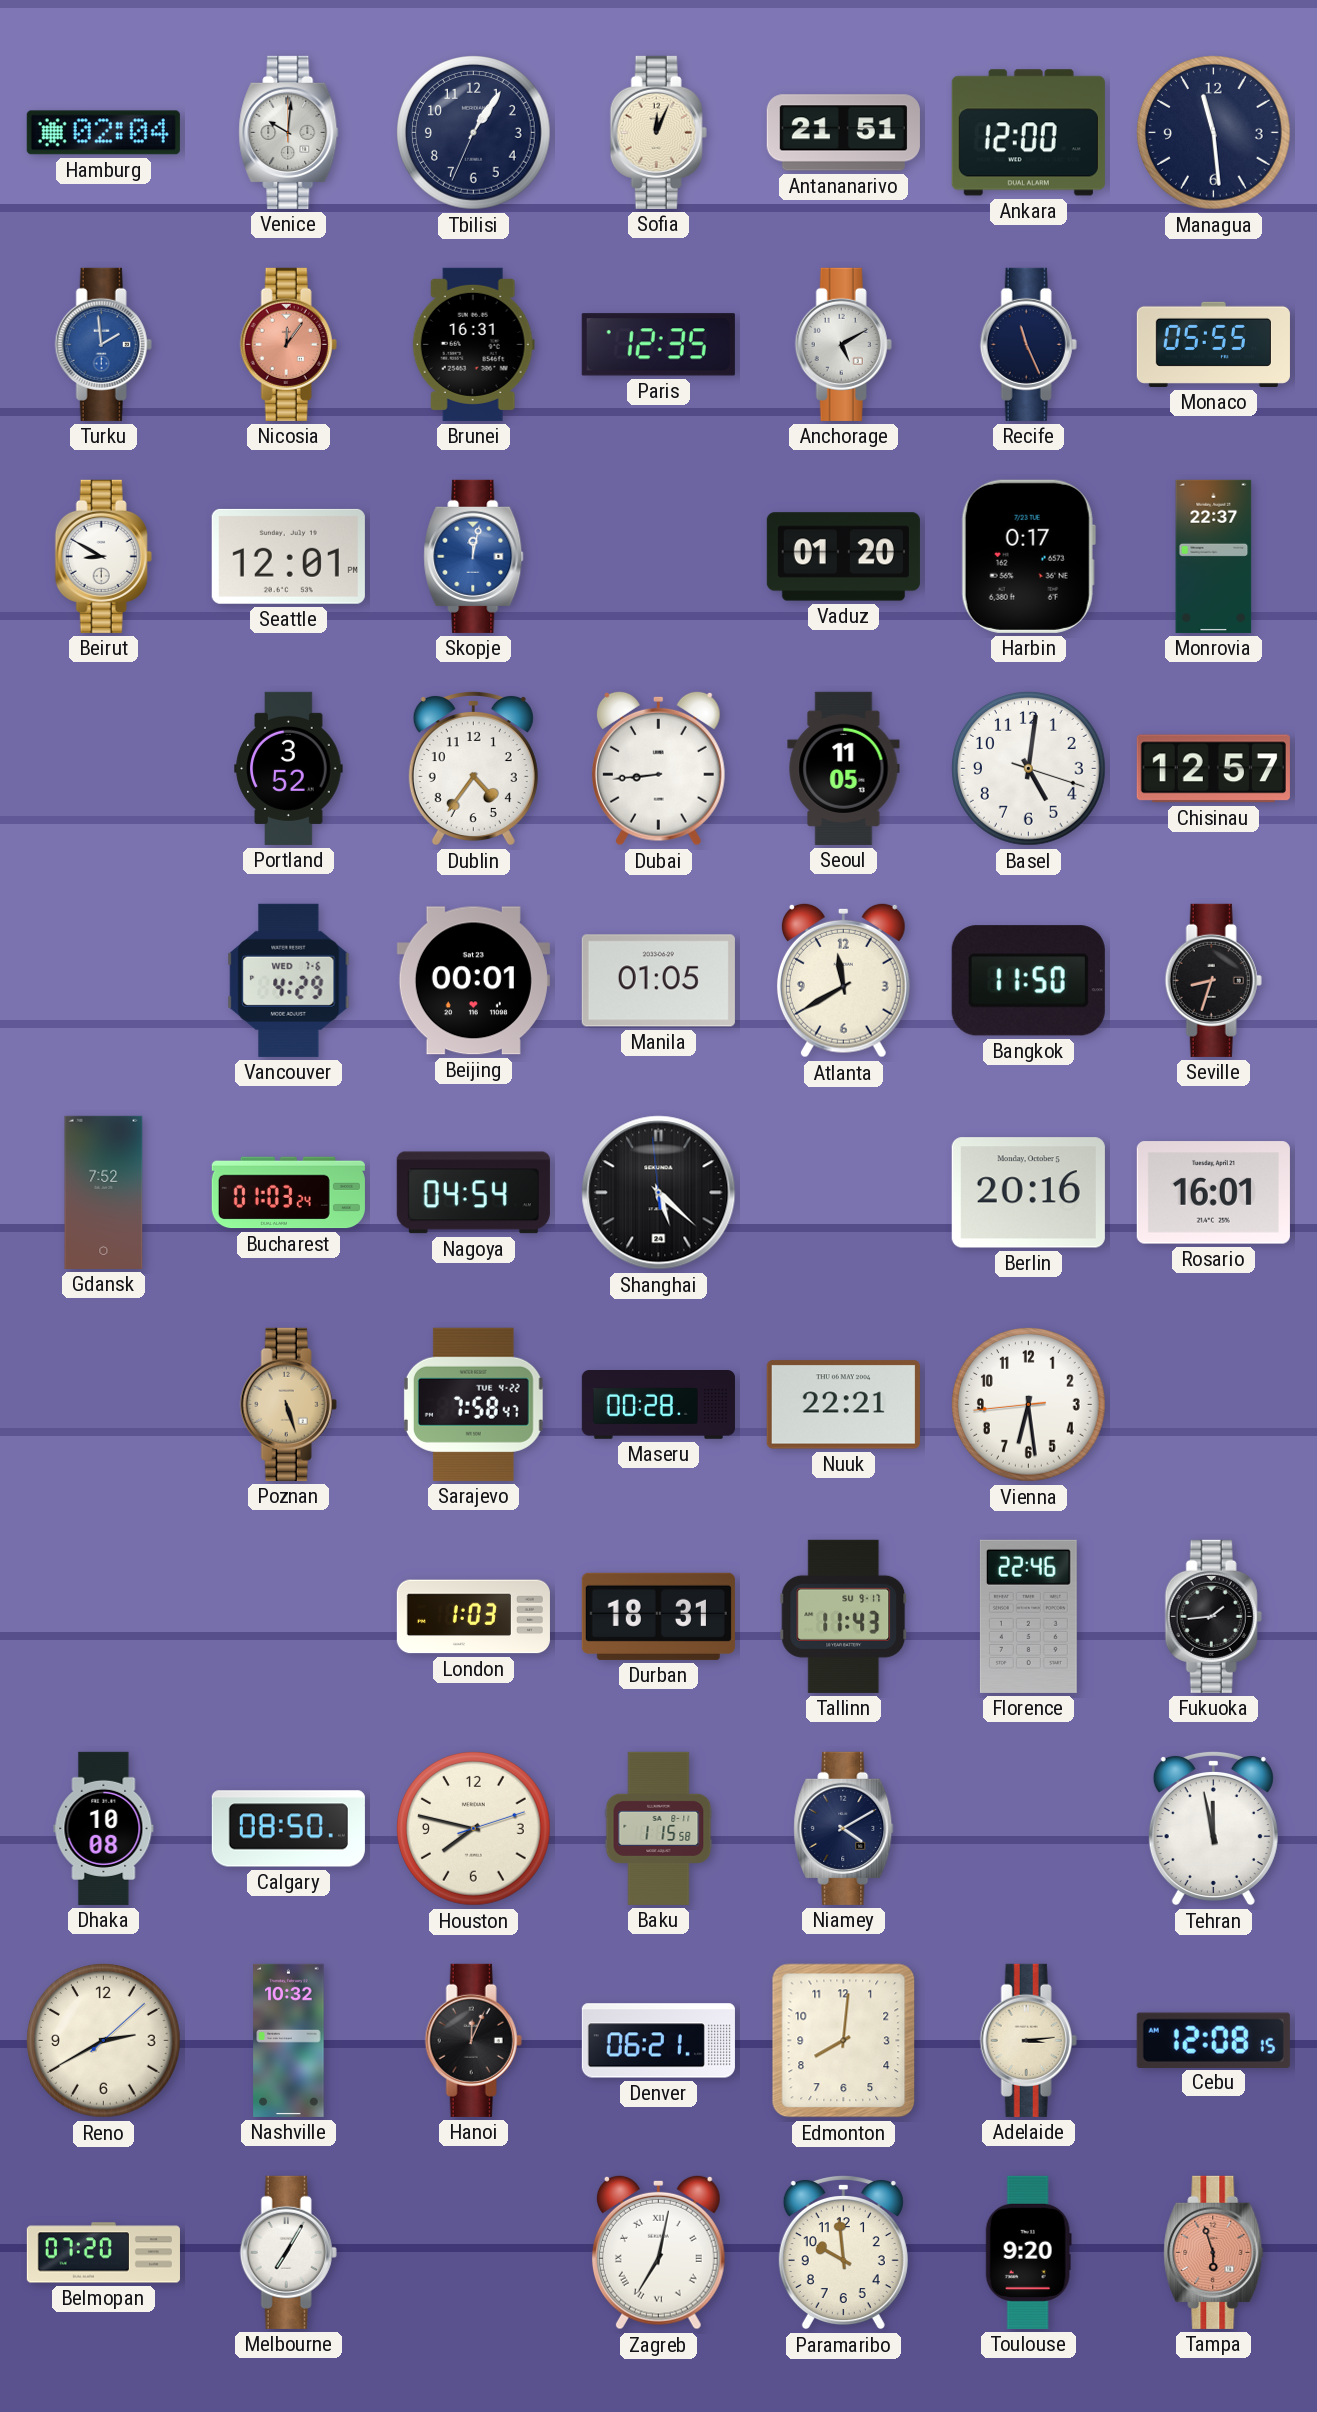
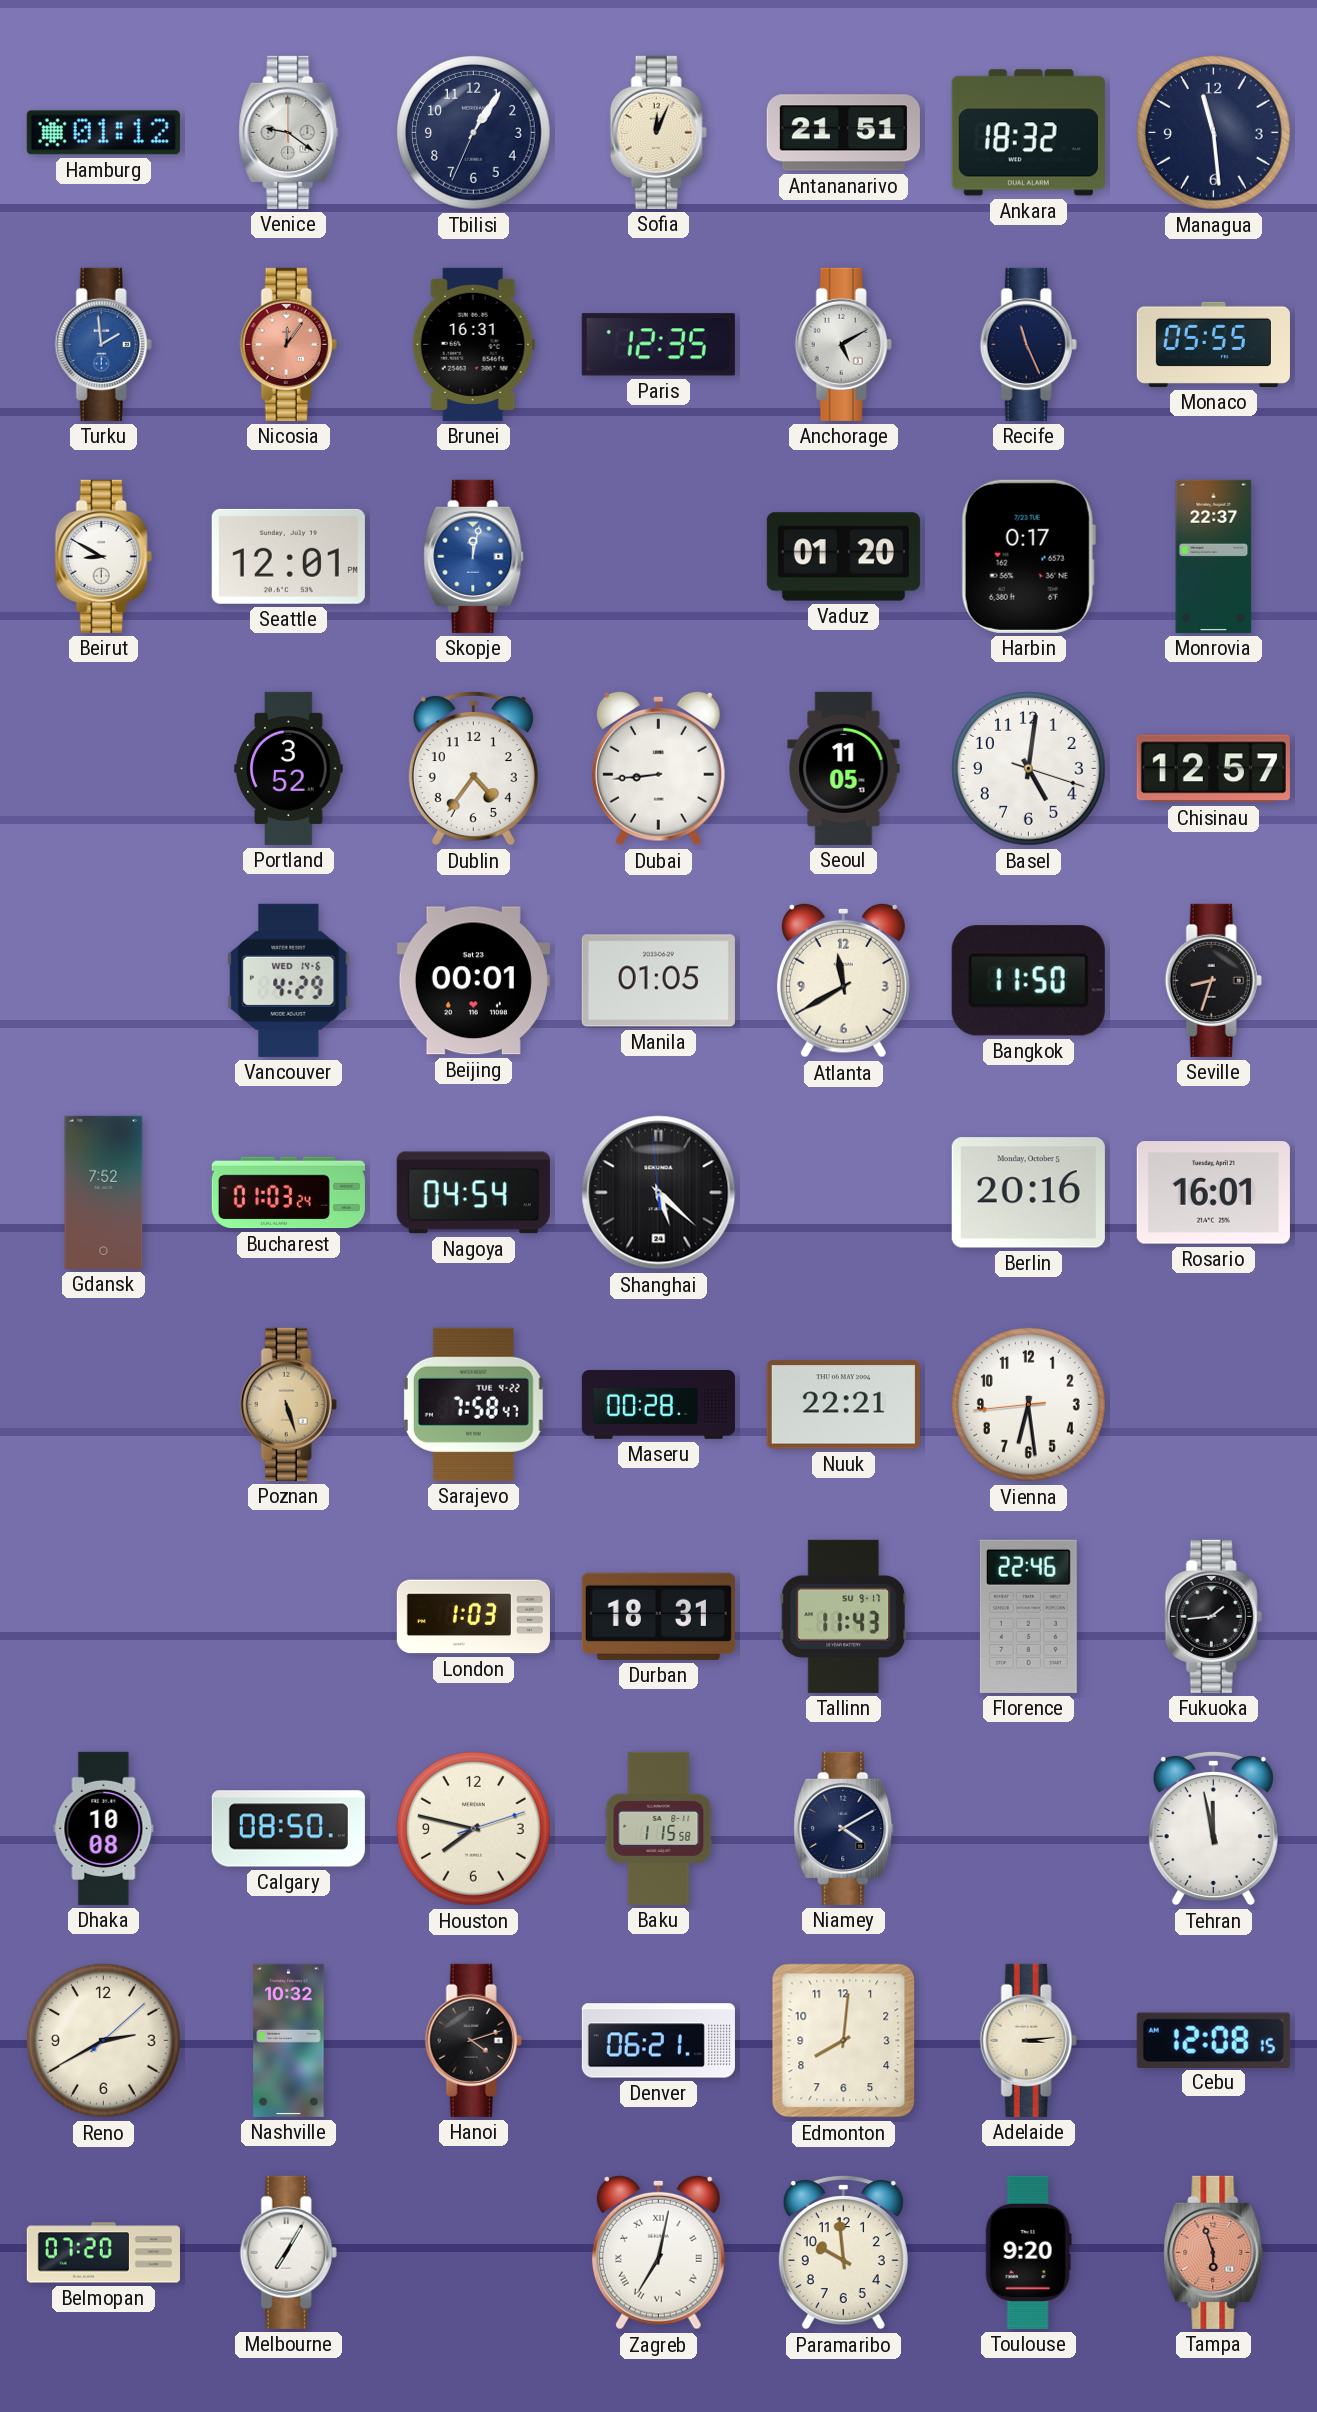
Hamburg: 02:04 -> 01:12
Venice: 10:01 -> 9:21
Ankara: 12:00 -> 18:32
Vancouver date: WED 7-6 -> WED 14-6
Hanoi: 12:04 -> 4:12
